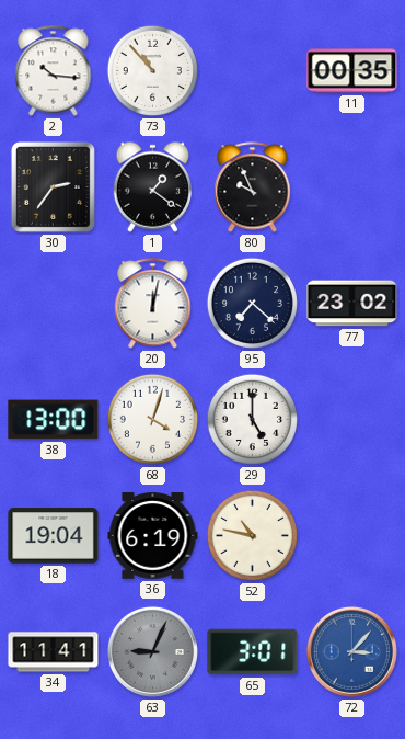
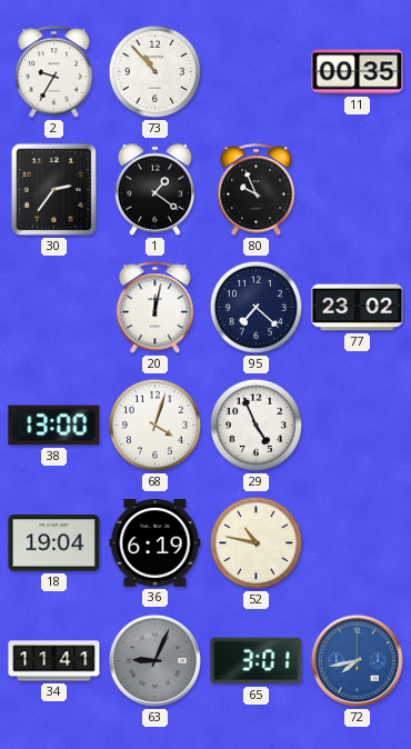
2: 10:16 -> 9:35
29: 5:00 -> 4:56
72: 3:07 -> 7:43
